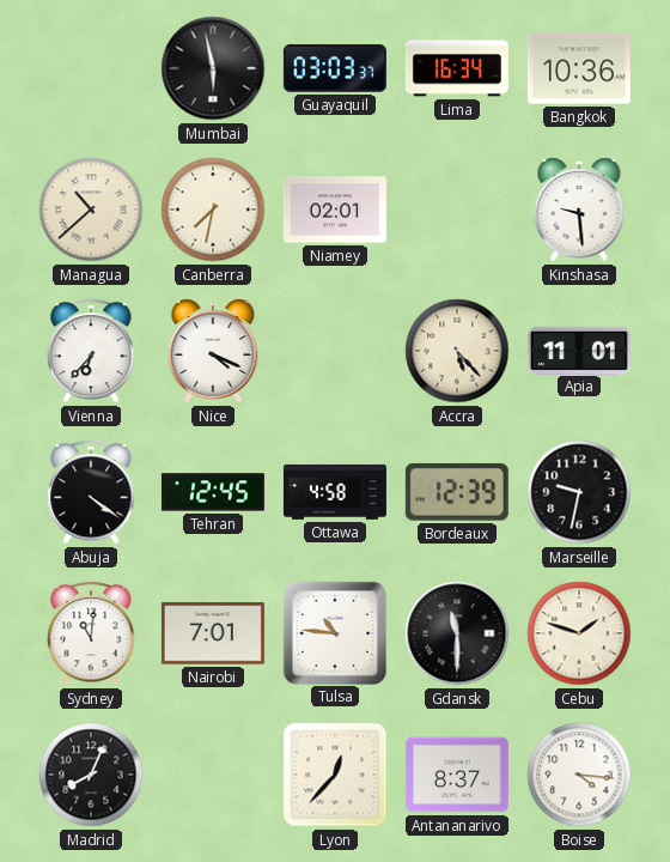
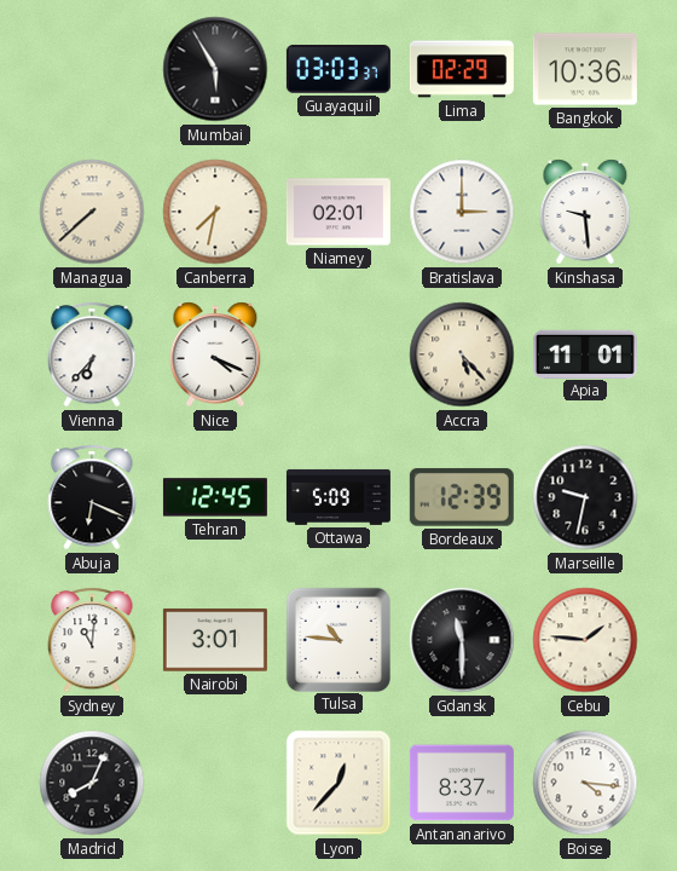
Mumbai: 5:58 -> 5:55
Lima: 16:34 -> 02:29
Managua: 10:38 -> 7:38
Bratislava: none -> 3:00
Abuja: 4:21 -> 6:19
Ottawa: 4:58 -> 5:09
Nairobi: 7:01 -> 3:01
Cebu: 1:48 -> 1:46
